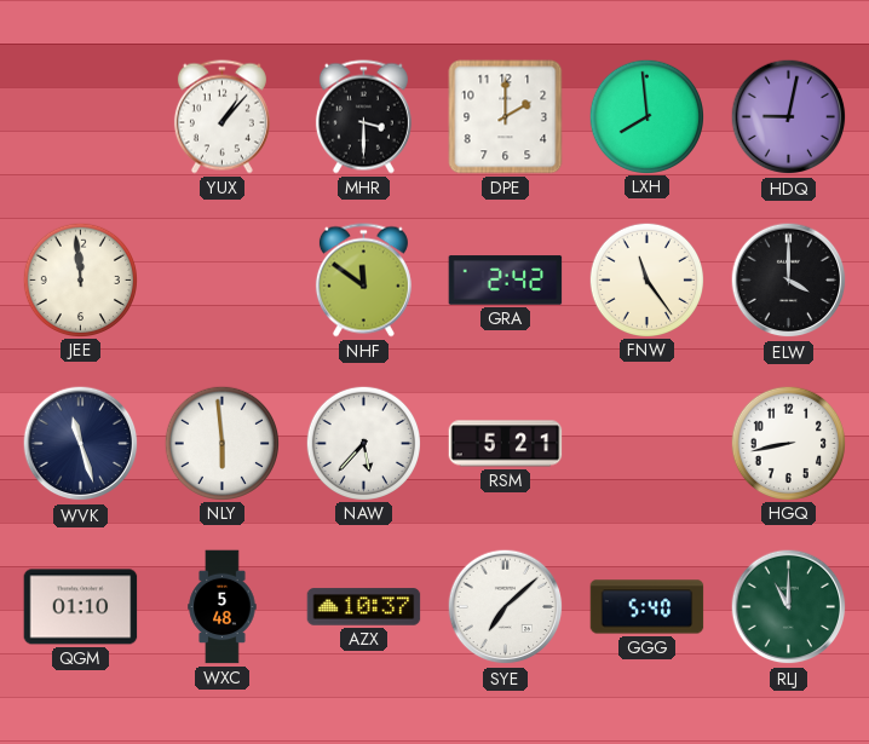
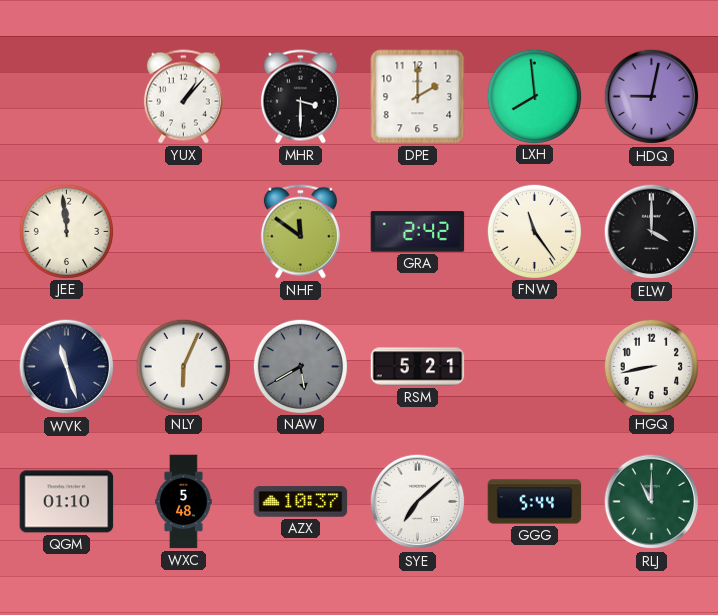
NLY: 5:59 -> 6:04
NAW: 5:37 -> 5:40
NAW dial: white -> grey
GGG: 5:40 -> 5:44
